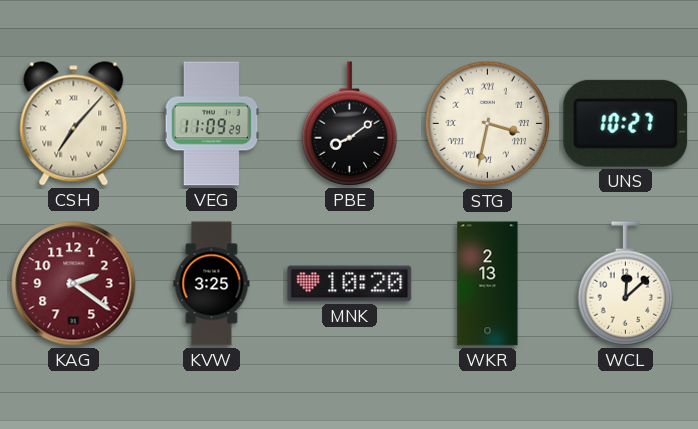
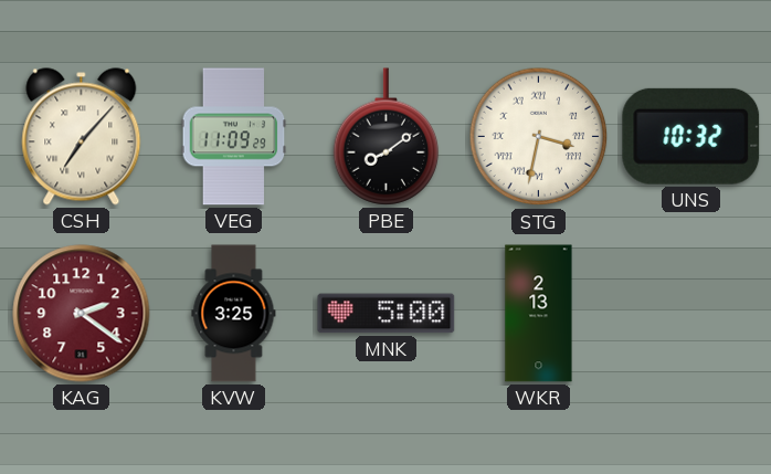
UNS: 10:27 -> 10:32
MNK: 10:20 -> 5:00
WCL: 12:08 -> none
